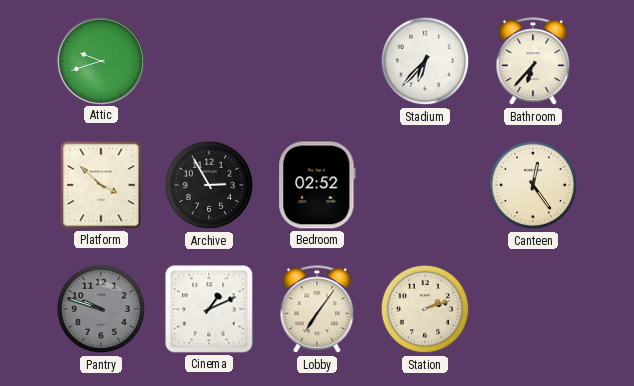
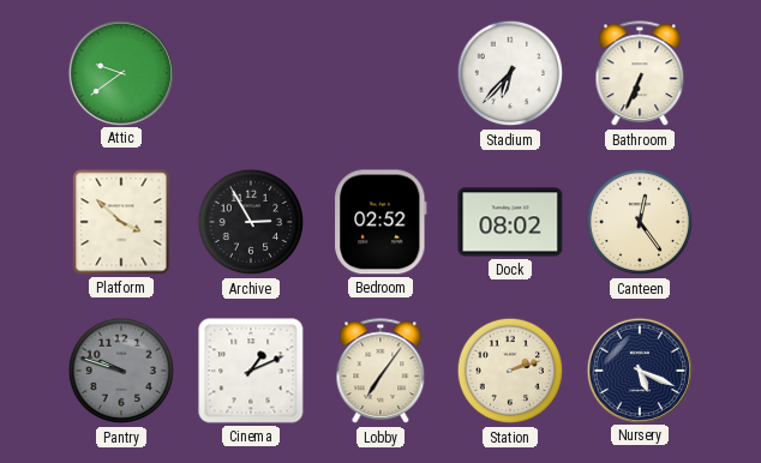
Attic: 9:42 -> 9:39
Bathroom: 6:37 -> 6:34
Dock: none -> 08:02
Nursery: none -> 5:19
